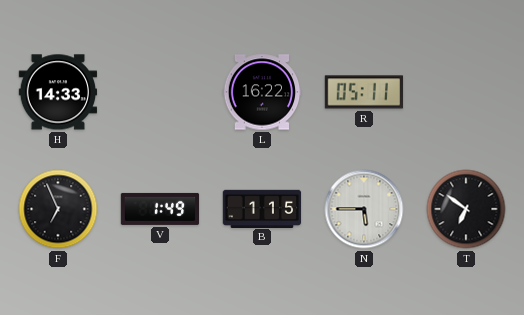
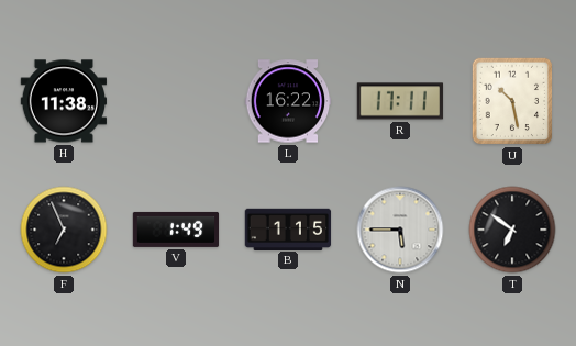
H: 14:33 -> 11:38
R: 05:11 -> 17:11
U: none -> 10:28
